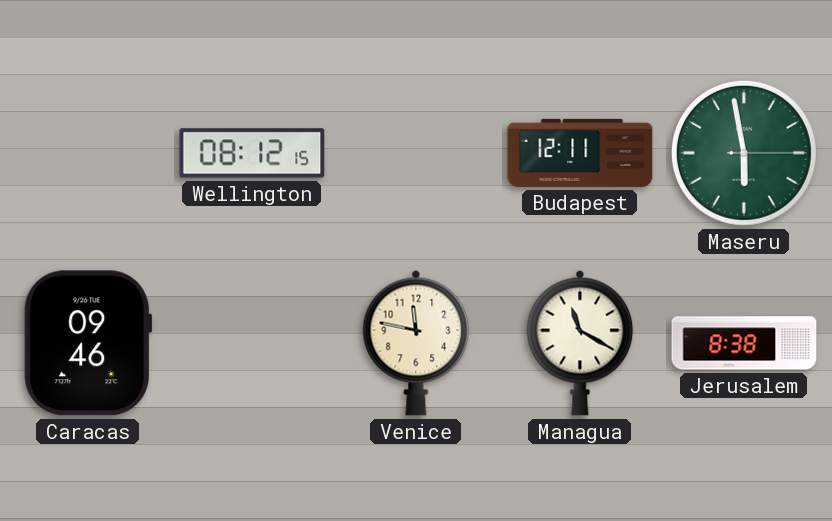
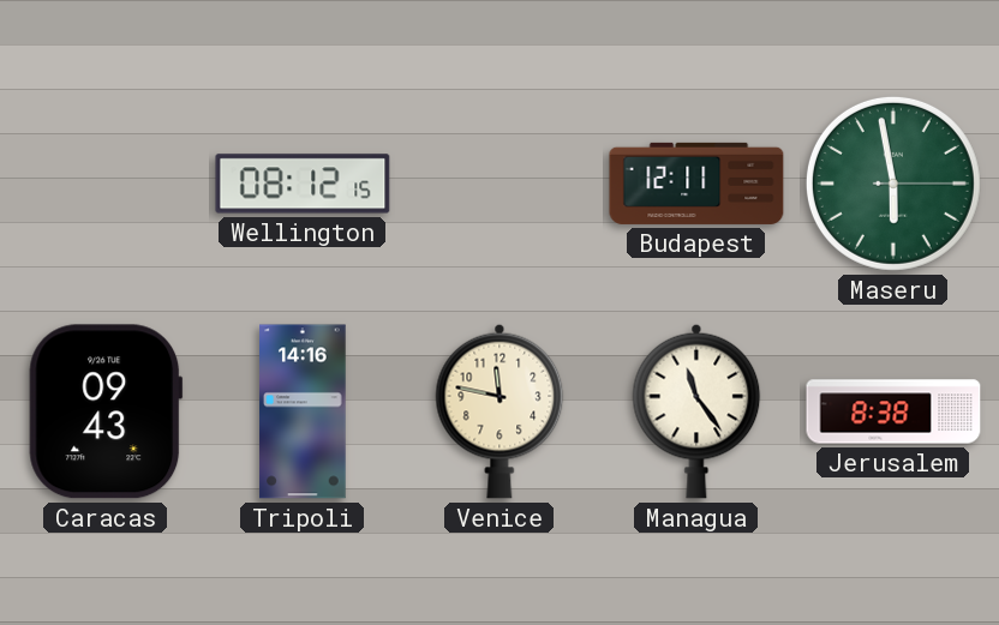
Caracas: 09:46 -> 09:43
Tripoli: none -> 14:16
Managua: 11:20 -> 11:24
